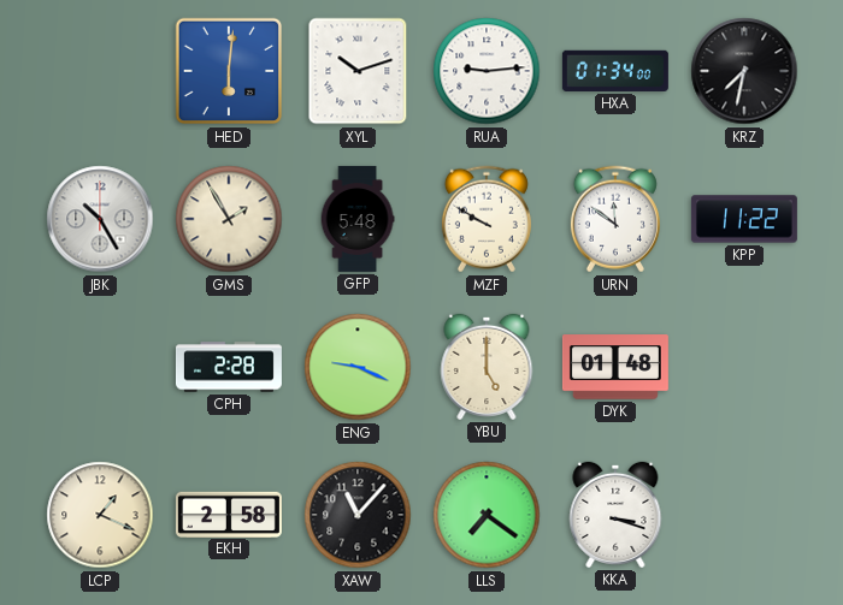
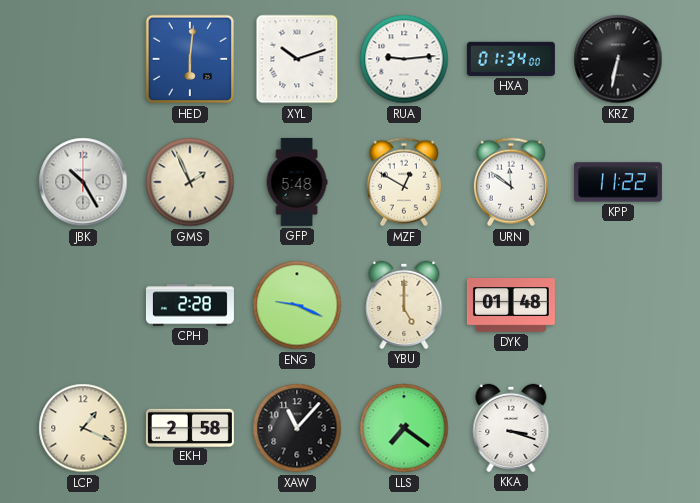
KRZ: 7:32 -> 6:32
GMS: 1:55 -> 1:56
MZF: 9:50 -> 12:50
